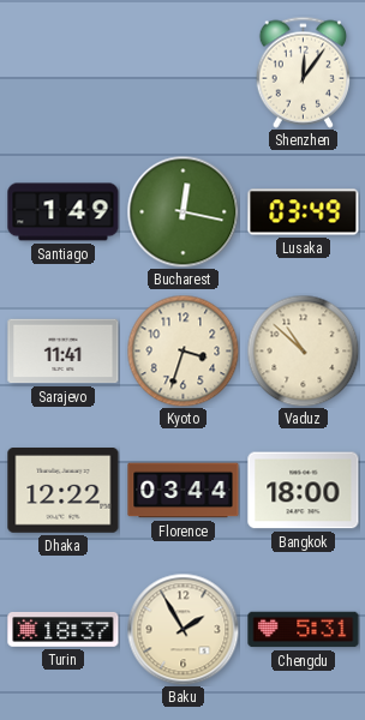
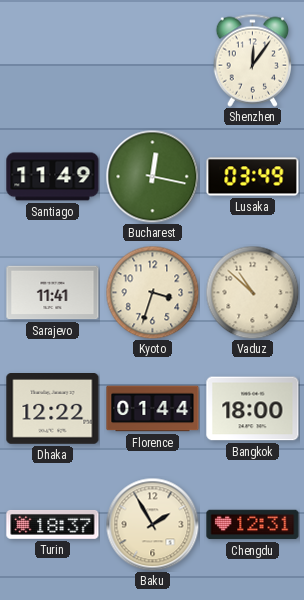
Santiago: 1:49 -> 11:49
Florence: 03:44 -> 01:44
Chengdu: 5:31 -> 12:31
